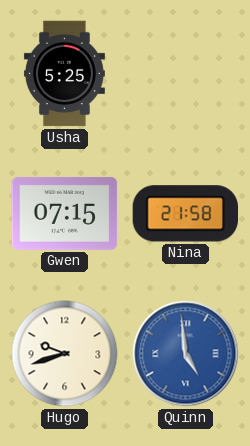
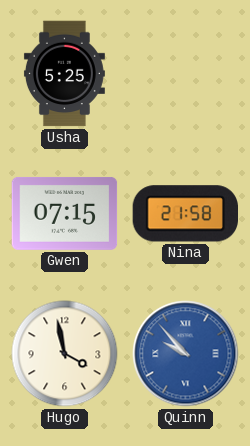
Hugo: 9:42 -> 3:58
Quinn: 4:59 -> 9:53
